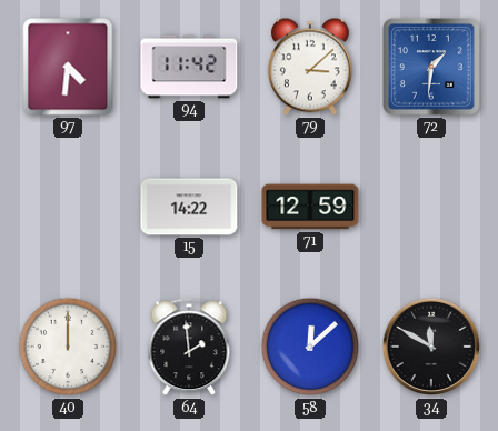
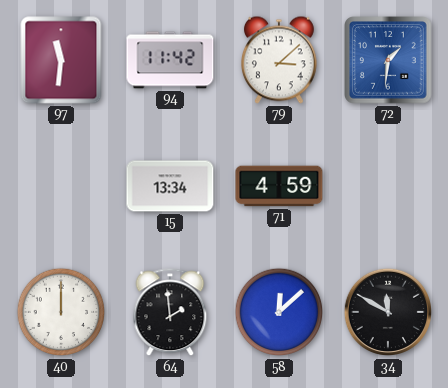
97: 4:31 -> 11:31
15: 14:22 -> 13:34
71: 12:59 -> 4:59
